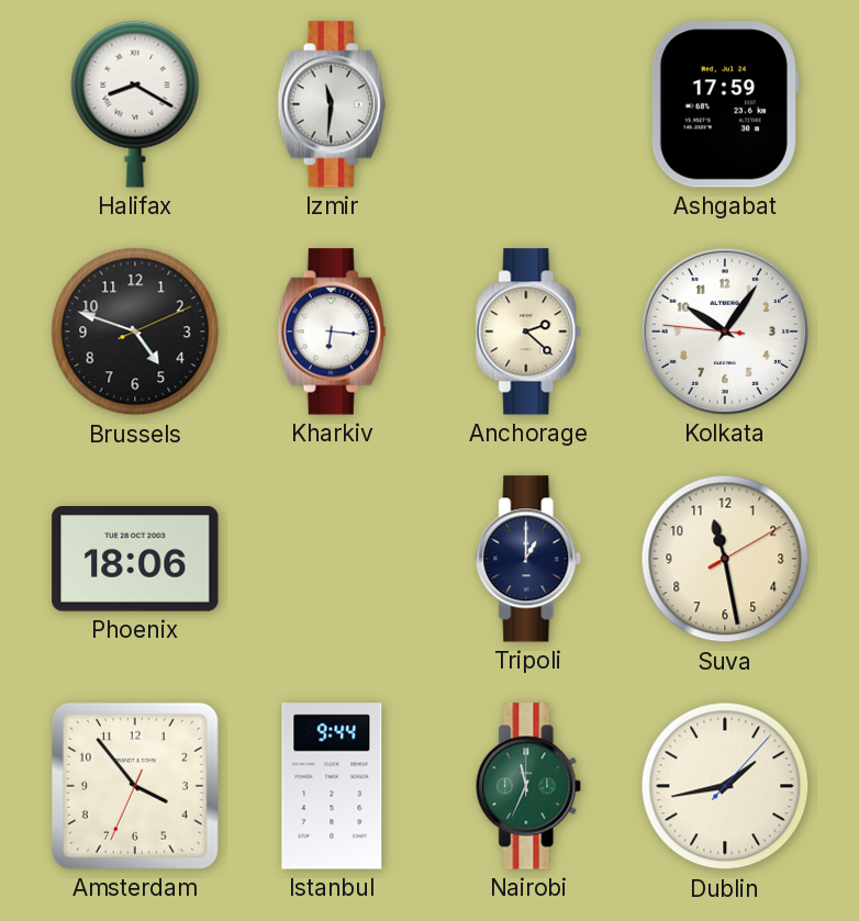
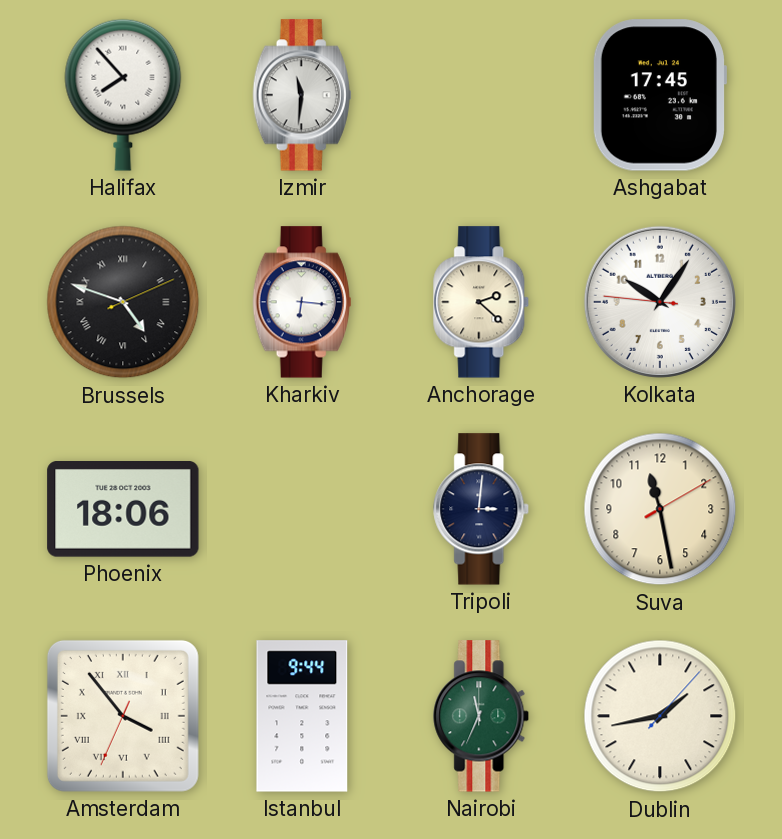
Halifax: 8:20 -> 7:53
Ashgabat: 17:59 -> 17:45
Brussels numerals: Arabic -> Roman
Tripoli: 1:00 -> 3:01
Amsterdam numerals: Arabic -> Roman
